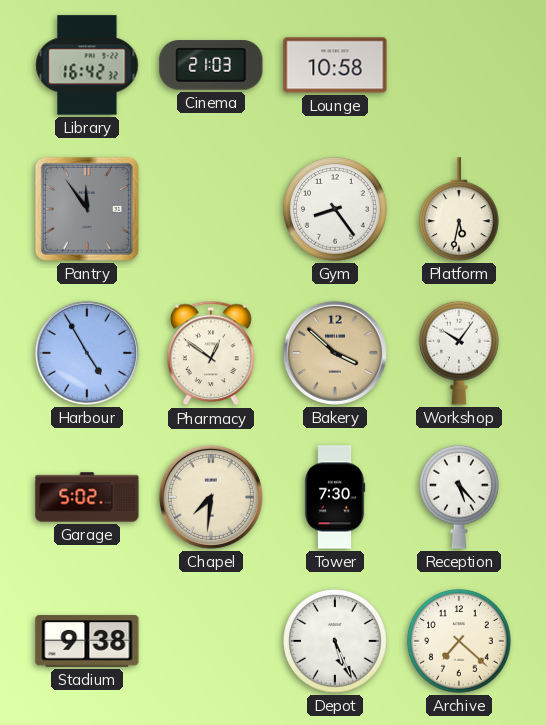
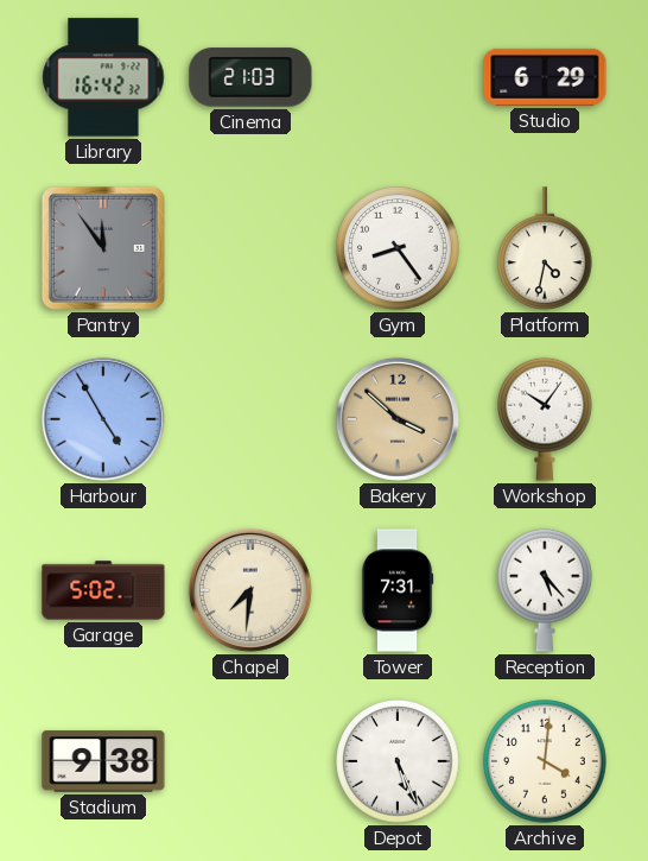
Lounge: 10:58 -> none
Studio: none -> 6:29
Platform: 5:32 -> 4:32
Pharmacy: 12:51 -> none
Tower: 7:30 -> 7:31
Archive: 7:22 -> 4:01
